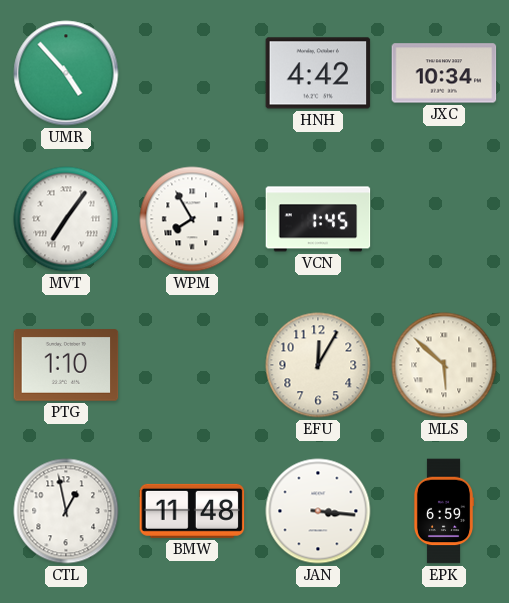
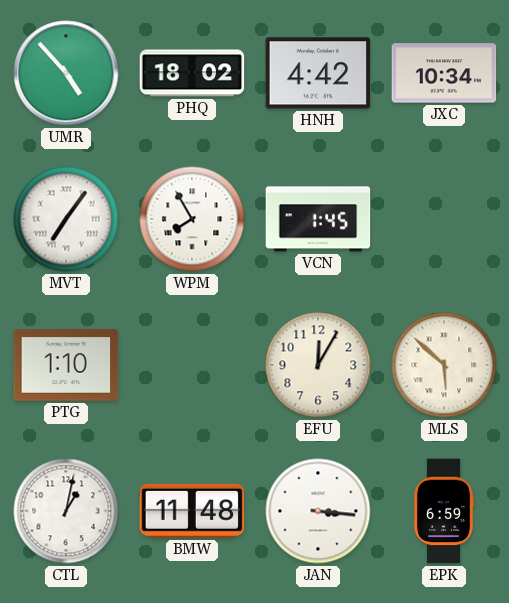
PHQ: none -> 18:02
CTL: 12:58 -> 1:02
